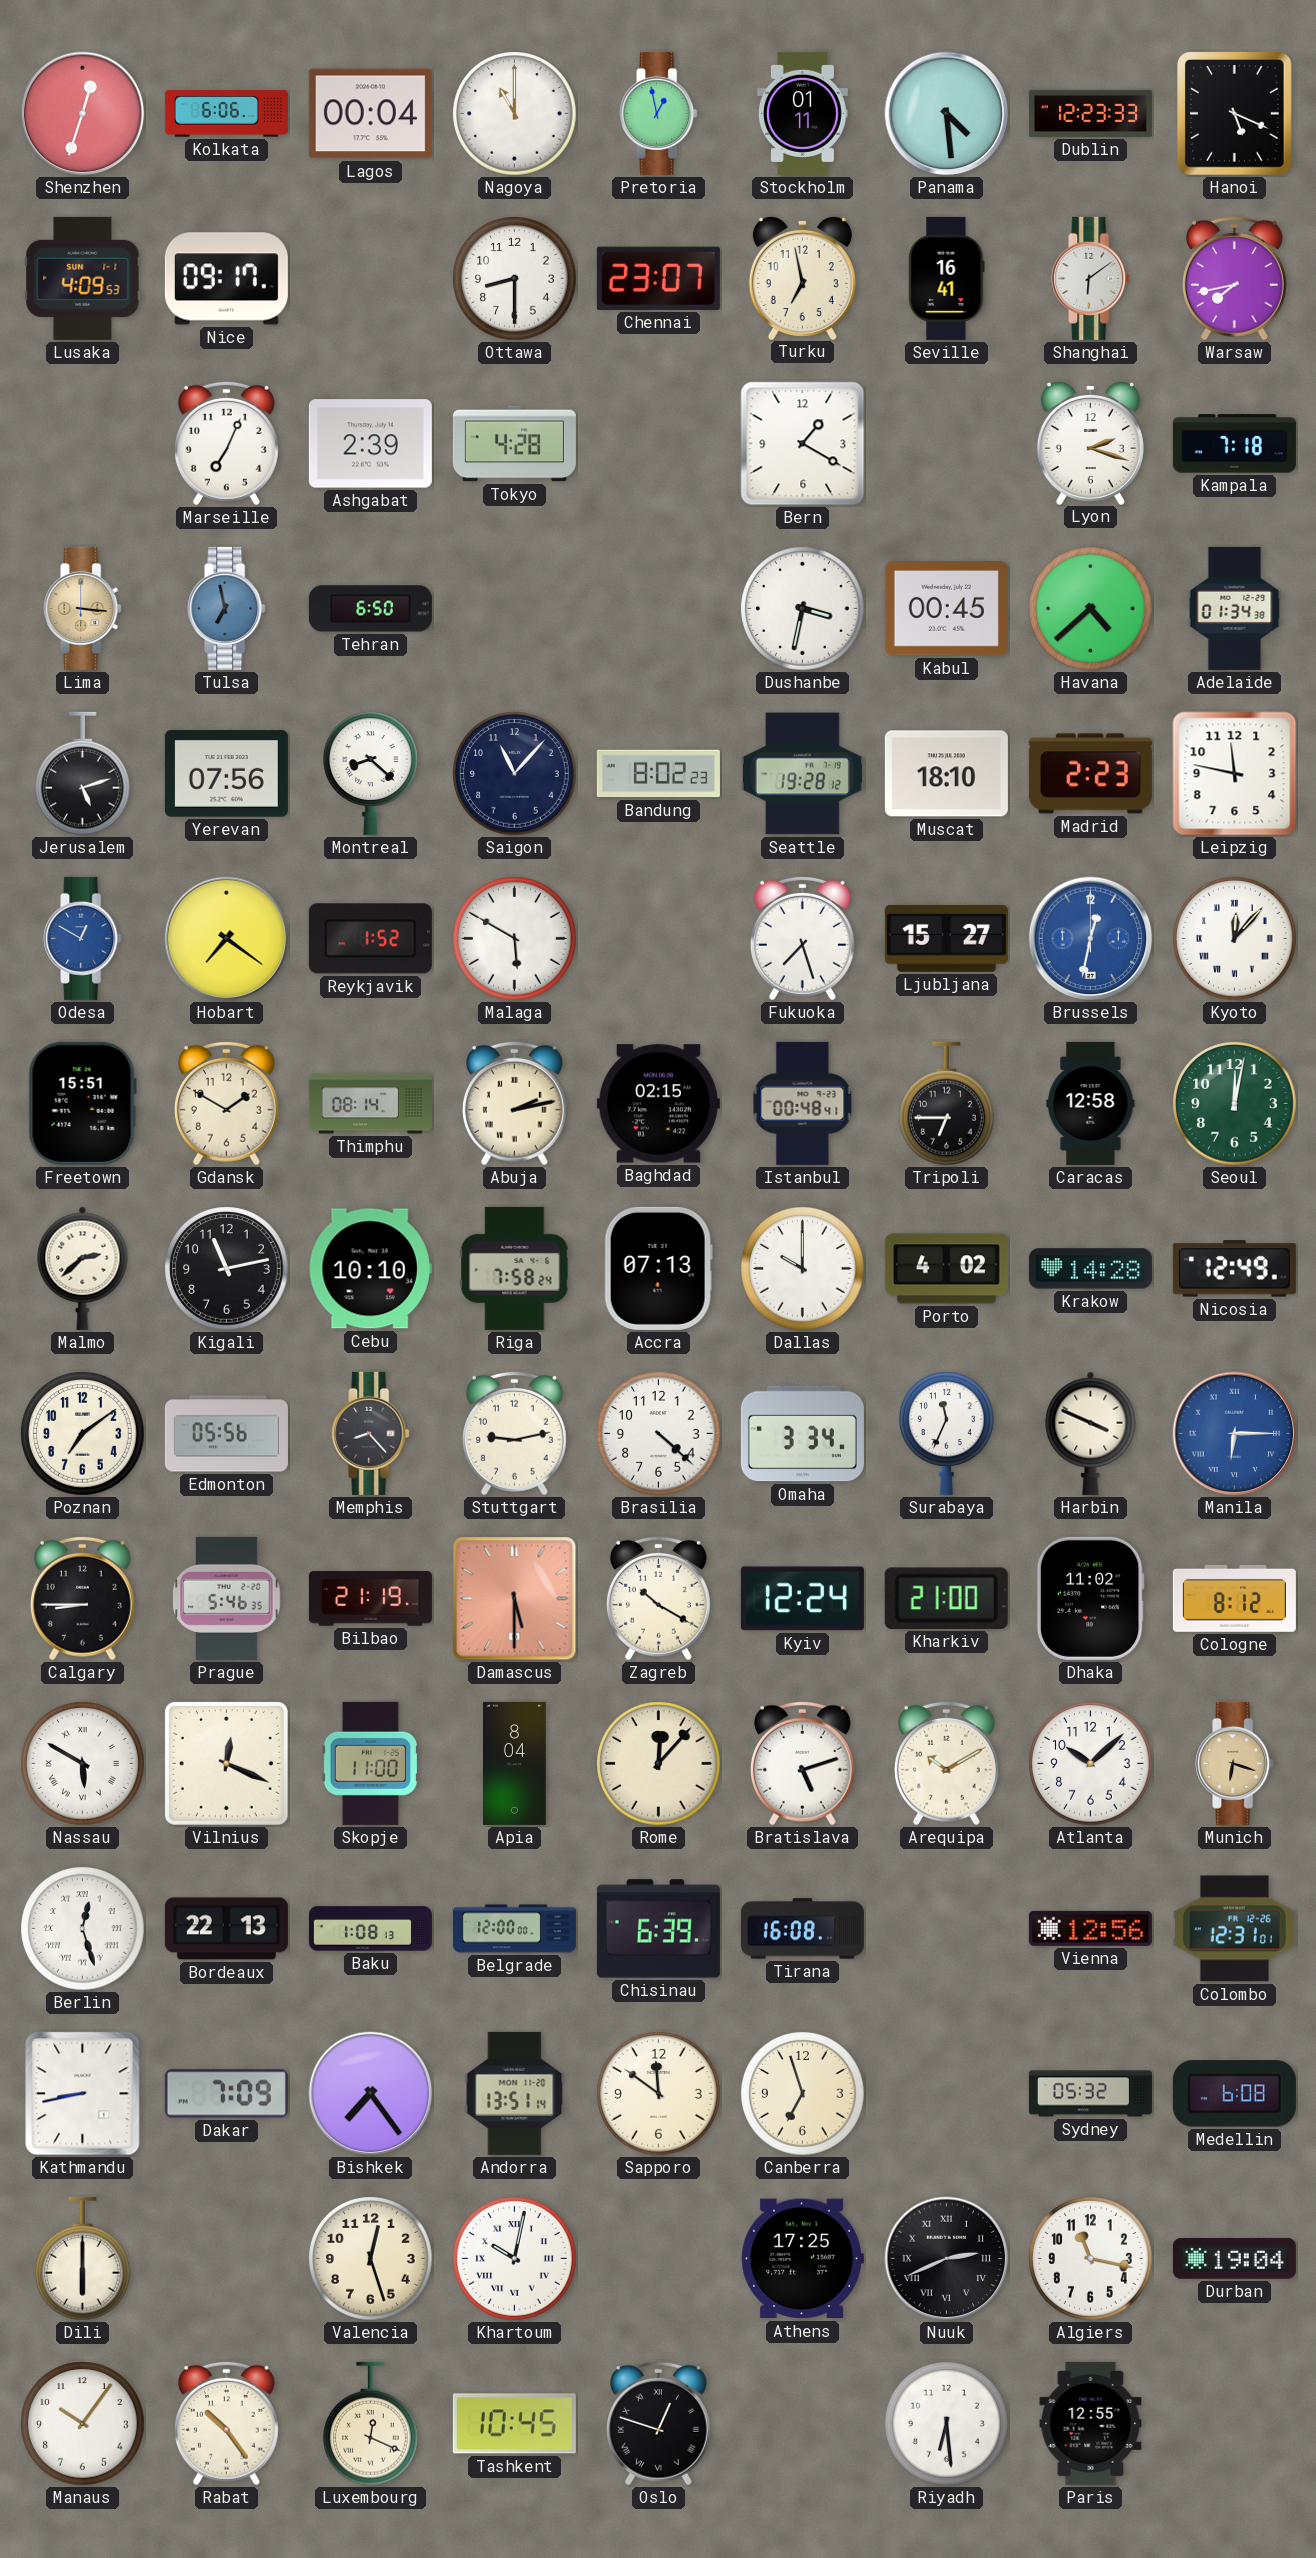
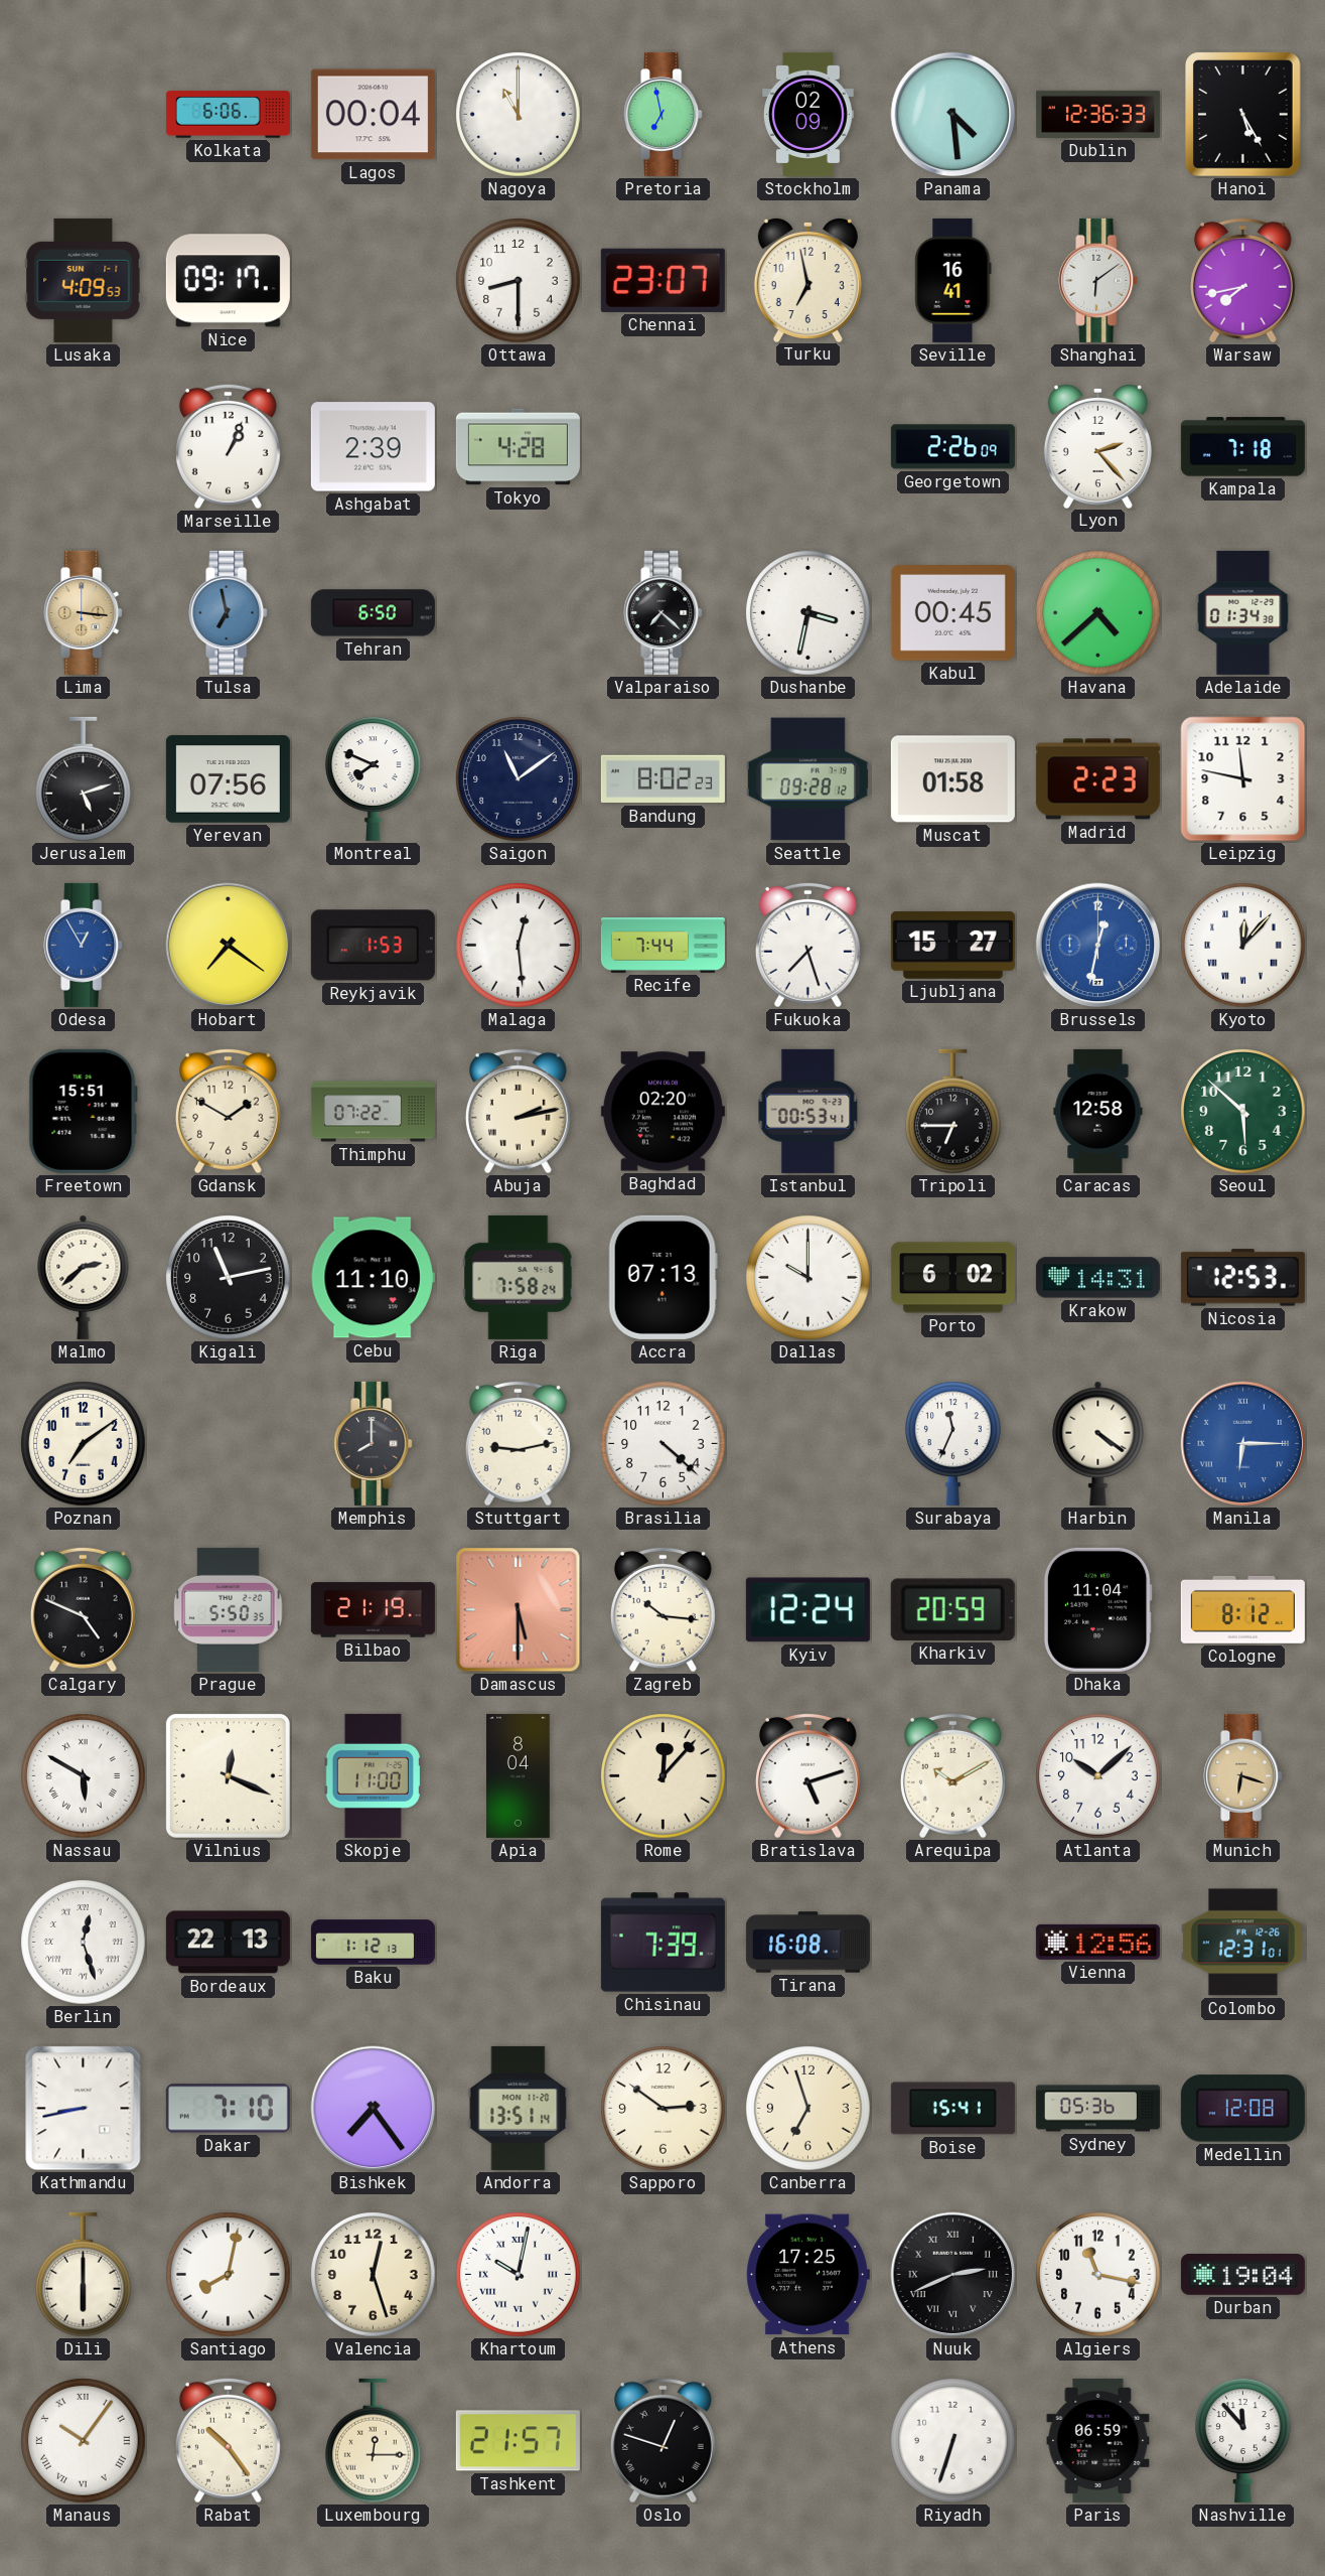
Shenzhen: 12:33 -> none
Pretoria: 12:58 -> 6:58
Stockholm: 01:11 -> 02:09
Dublin: 12:23 -> 12:36
Hanoi: 5:19 -> 5:25
Marseille: 7:04 -> 1:04
Bern: 1:20 -> none
Georgetown: none -> 2:26
Lyon: 2:18 -> 2:23
Valparaiso: none -> 7:22
Montreal: 8:22 -> 7:49
Saigon: 11:07 -> 11:09
Seattle: 19:28 -> 09:28
Muscat: 18:10 -> 01:58
Odesa: 12:50 -> 12:55
Reykjavik: 1:52 -> 1:53
Malaga: 5:50 -> 12:29
Recife: none -> 7:44
Thimphu: 08:14 -> 07:22
Baghdad: 02:15 -> 02:20
Istanbul: 00:48 -> 00:53
Seoul: 12:02 -> 5:52
Cebu: 10:10 -> 11:10
Porto: 4:02 -> 6:02
Krakow: 14:28 -> 14:31
Nicosia: 12:49 -> 12:53
Edmonton: 05:56 -> none
Memphis: 8:23 -> 8:00
Omaha: 3:34 -> none
Harbin: 3:49 -> 4:21
Calgary: 8:45 -> 4:49
Prague: 5:46 -> 5:50
Zagreb: 10:20 -> 10:16
Kharkiv: 21:00 -> 20:59
Dhaka: 11:02 -> 11:04
Baku: 1:08 -> 1:12
Belgrade: 12:00 -> none
Chisinau: 6:39 -> 7:39
Dakar: 7:09 -> 7:10
Sapporo: 11:51 -> 2:51
Boise: none -> 15:41
Sydney: 05:32 -> 05:36
Medellin: 6:08 -> 12:08
Santiago: none -> 8:02
Manaus numerals: Arabic -> Roman
Luxembourg: 12:19 -> 12:15
Tashkent: 10:45 -> 21:57
Riyadh: 6:29 -> 6:33
Paris: 12:55 -> 06:59
Nashville: none -> 11:53
